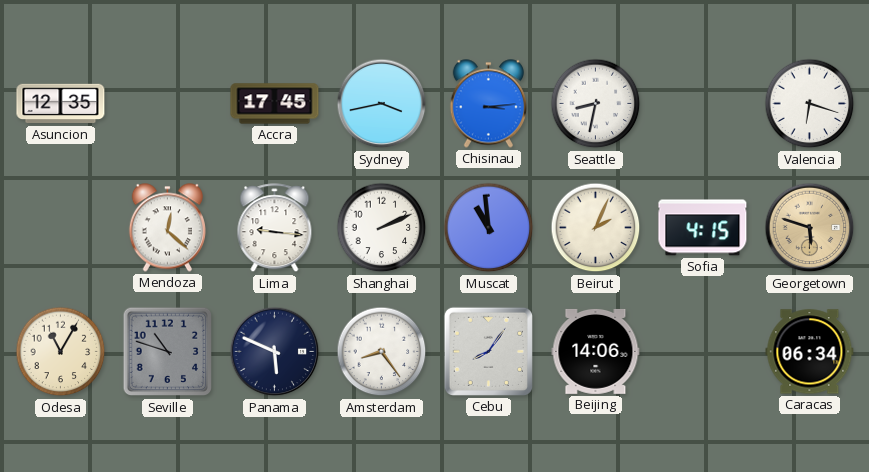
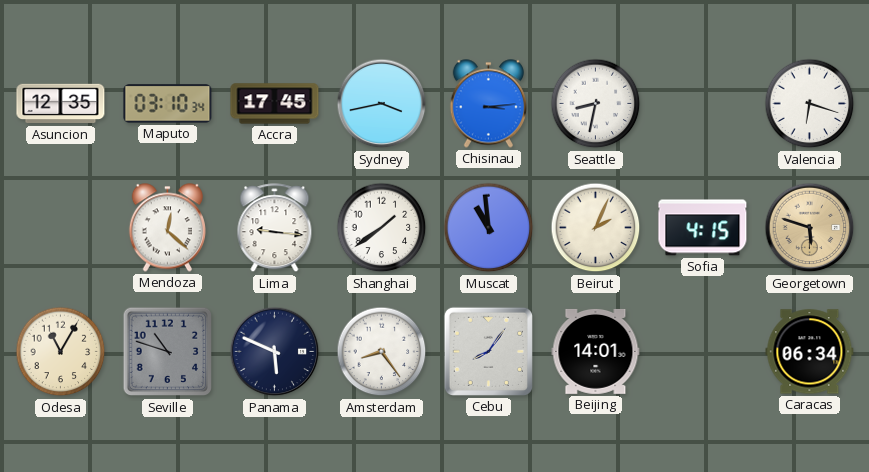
Maputo: none -> 03:10
Shanghai: 2:11 -> 1:39
Beijing: 14:06 -> 14:01
